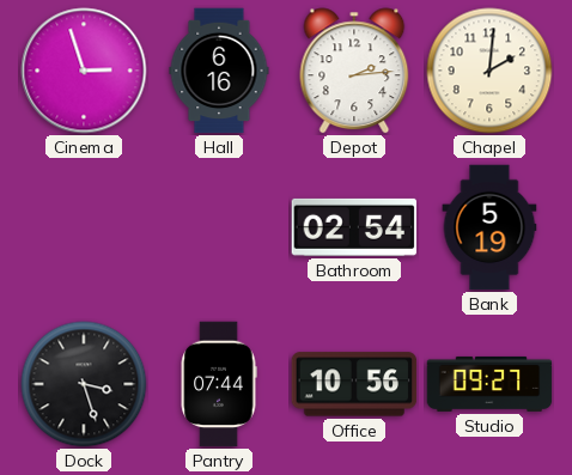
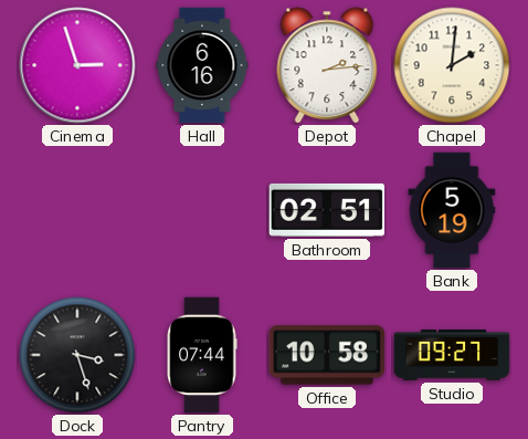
Bathroom: 02:54 -> 02:51
Office: 10:56 -> 10:58
